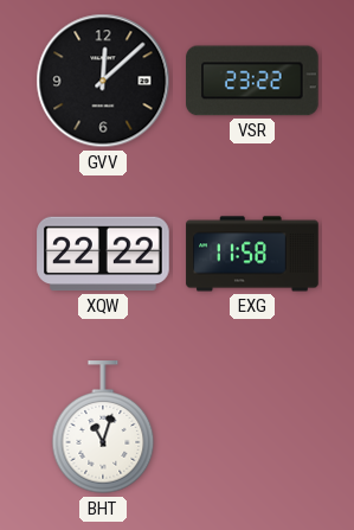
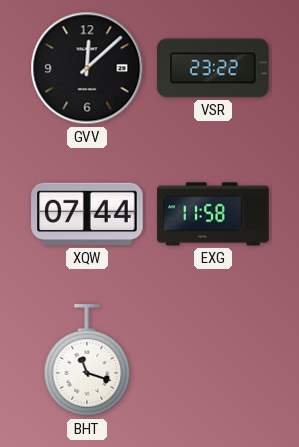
XQW: 22:22 -> 07:44
BHT: 11:03 -> 11:18
